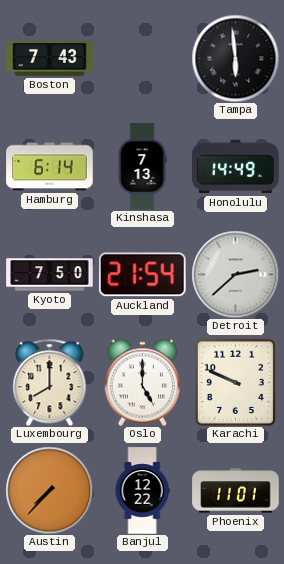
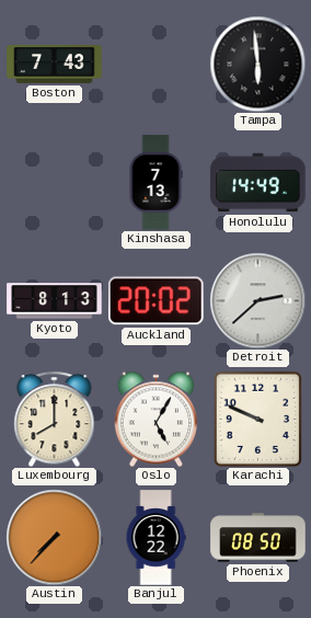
Hamburg: 6:14 -> none
Kyoto: 7:50 -> 8:13
Auckland: 21:54 -> 20:02
Oslo: 5:00 -> 5:05
Phoenix: 11:01 -> 08:50
